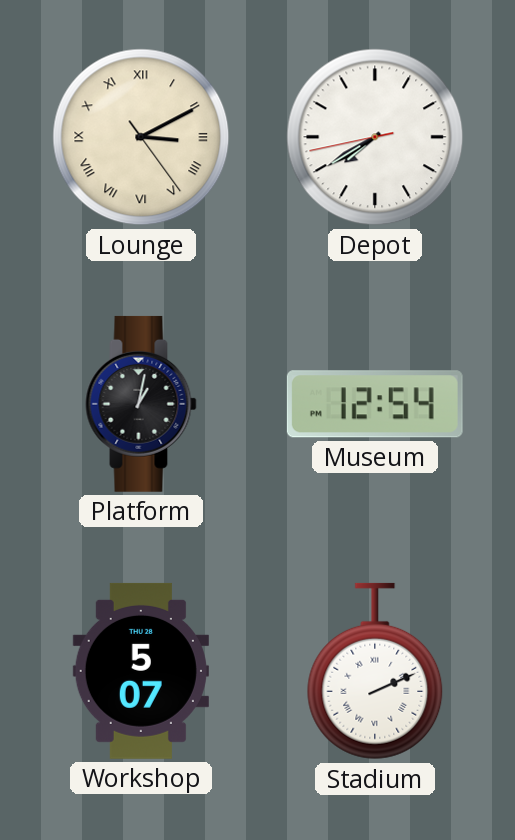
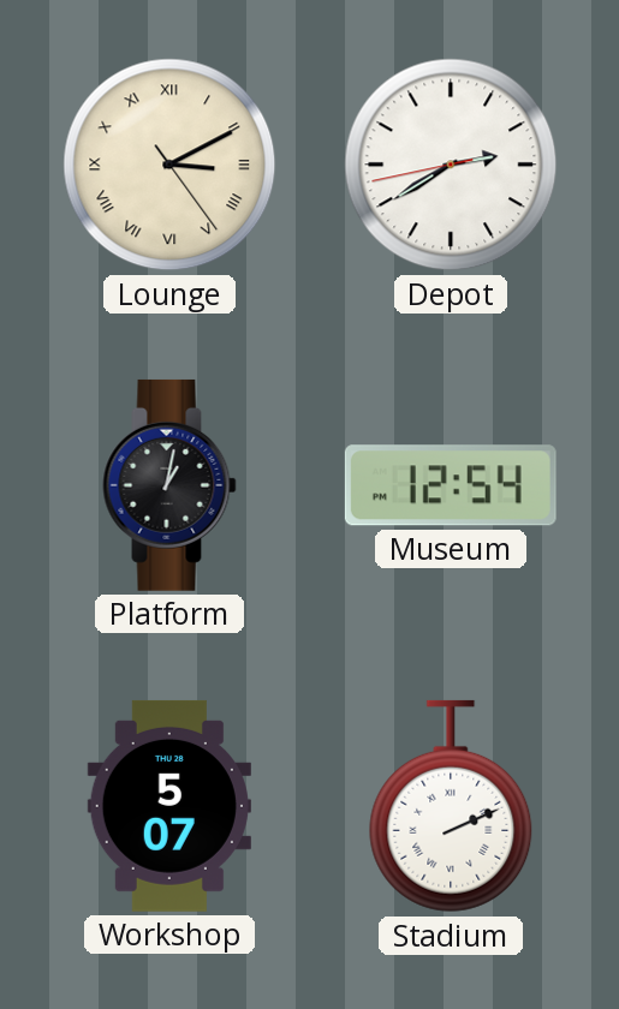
Depot: 7:39 -> 2:39
